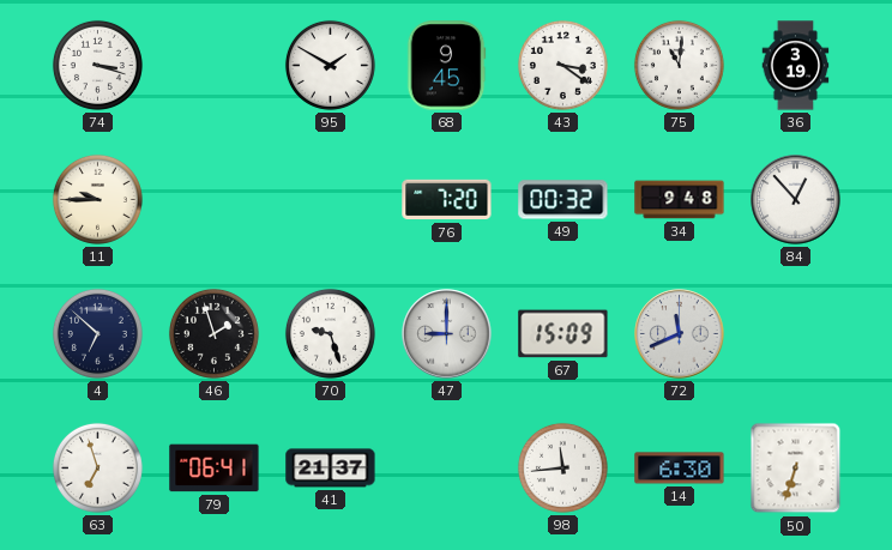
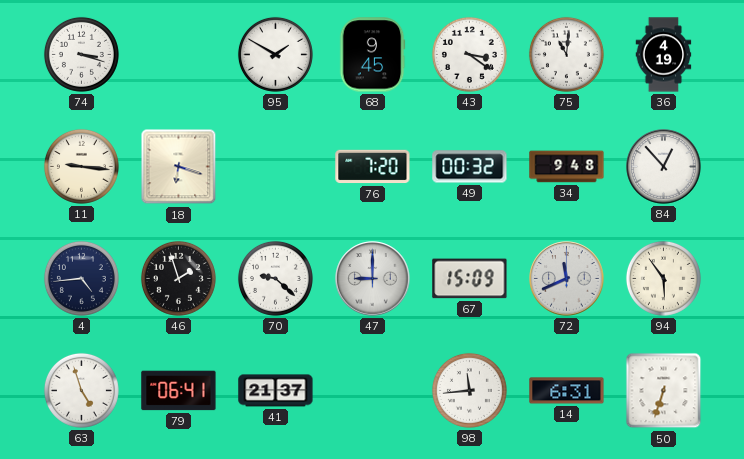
36: 3:19 -> 4:19
11: 9:45 -> 9:16
18: none -> 6:18
4: 6:52 -> 4:44
70: 9:27 -> 9:22
94: none -> 5:54
63: 6:57 -> 4:57
14: 6:30 -> 6:31
